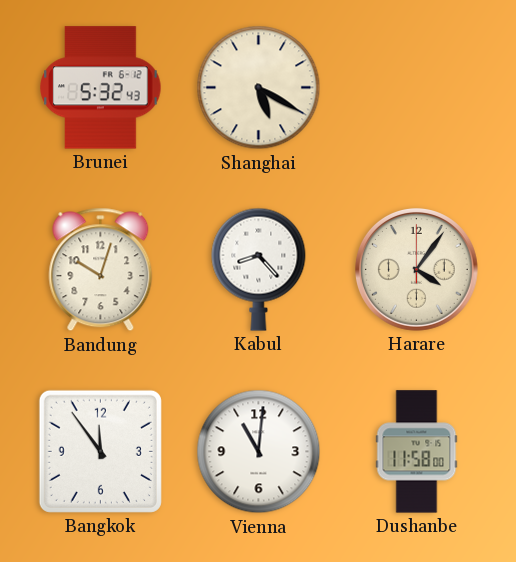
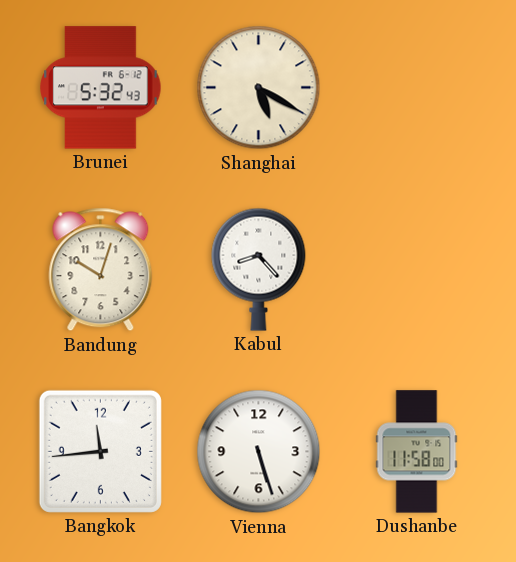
Harare: 4:06 -> none
Bangkok: 11:54 -> 11:44
Vienna: 11:01 -> 5:27
